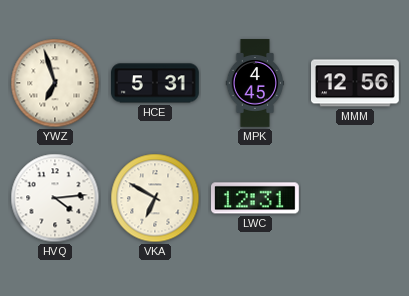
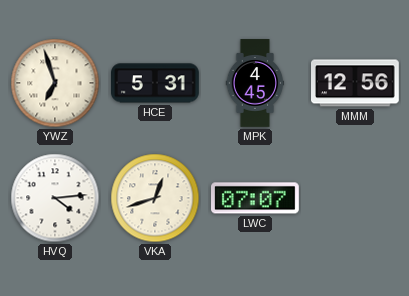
VKA: 6:50 -> 12:42
LWC: 12:31 -> 07:07
